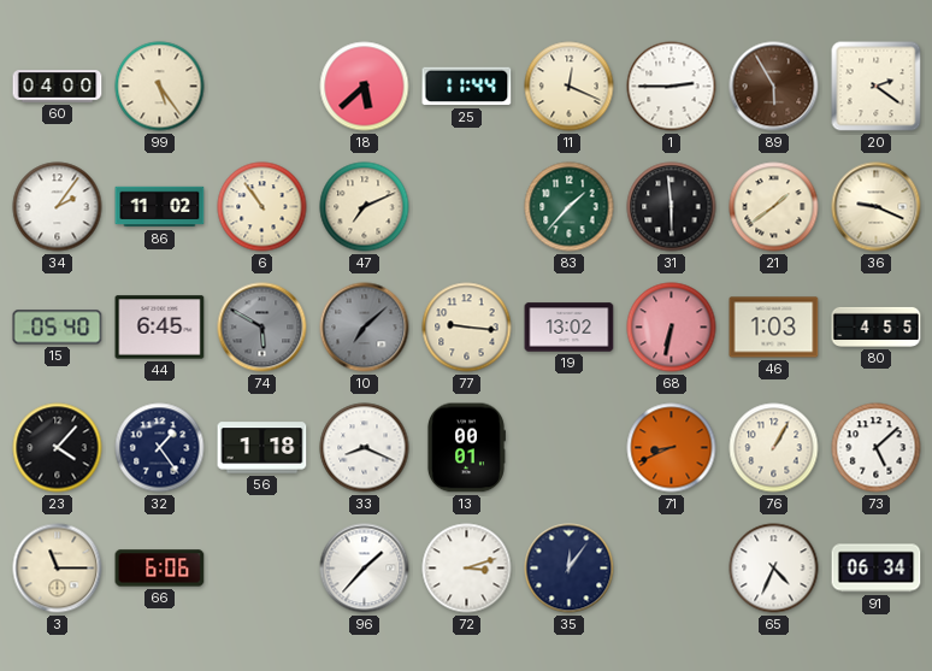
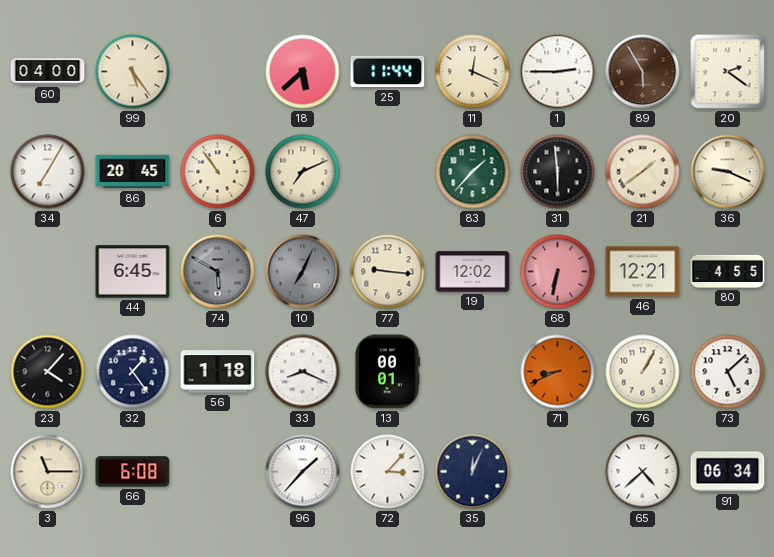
34: 2:06 -> 7:05
86: 11:02 -> 20:45
15: 05:40 -> none
10: 7:08 -> 7:04
19: 13:02 -> 12:02
46: 1:03 -> 12:21
66: 6:06 -> 6:08
72: 3:12 -> 3:07
35: 12:06 -> 12:04
65: 4:34 -> 4:38
